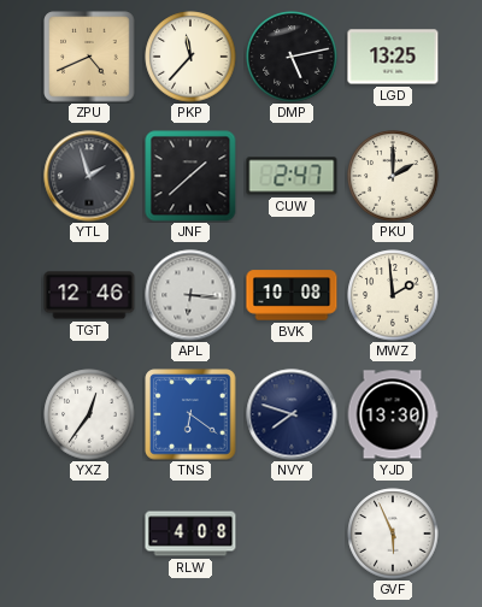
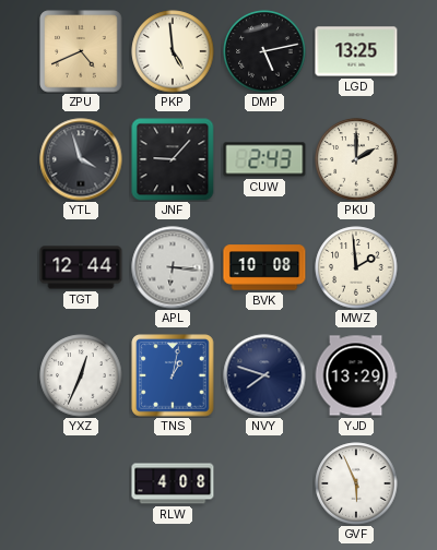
PKP: 11:37 -> 4:59
YTL: 1:57 -> 3:57
JNF: 1:38 -> 9:07
CUW: 2:47 -> 2:43
TGT: 12:46 -> 12:44
YXZ: 12:36 -> 12:34
TNS: 6:21 -> 1:02
YJD: 13:30 -> 13:29
